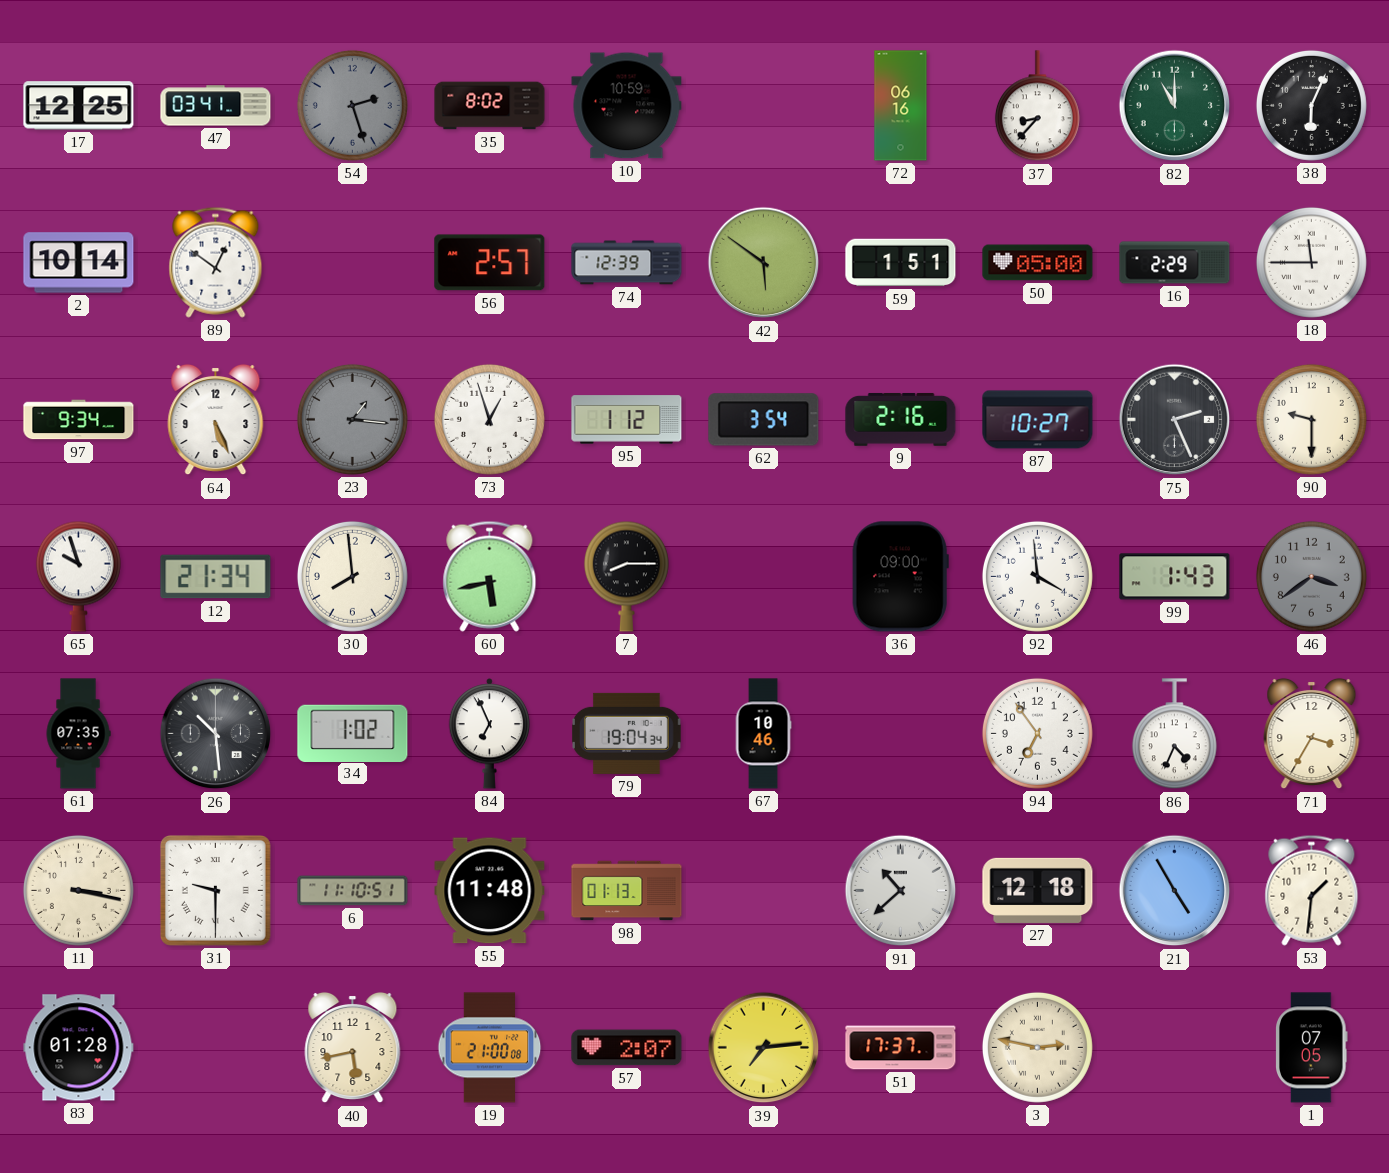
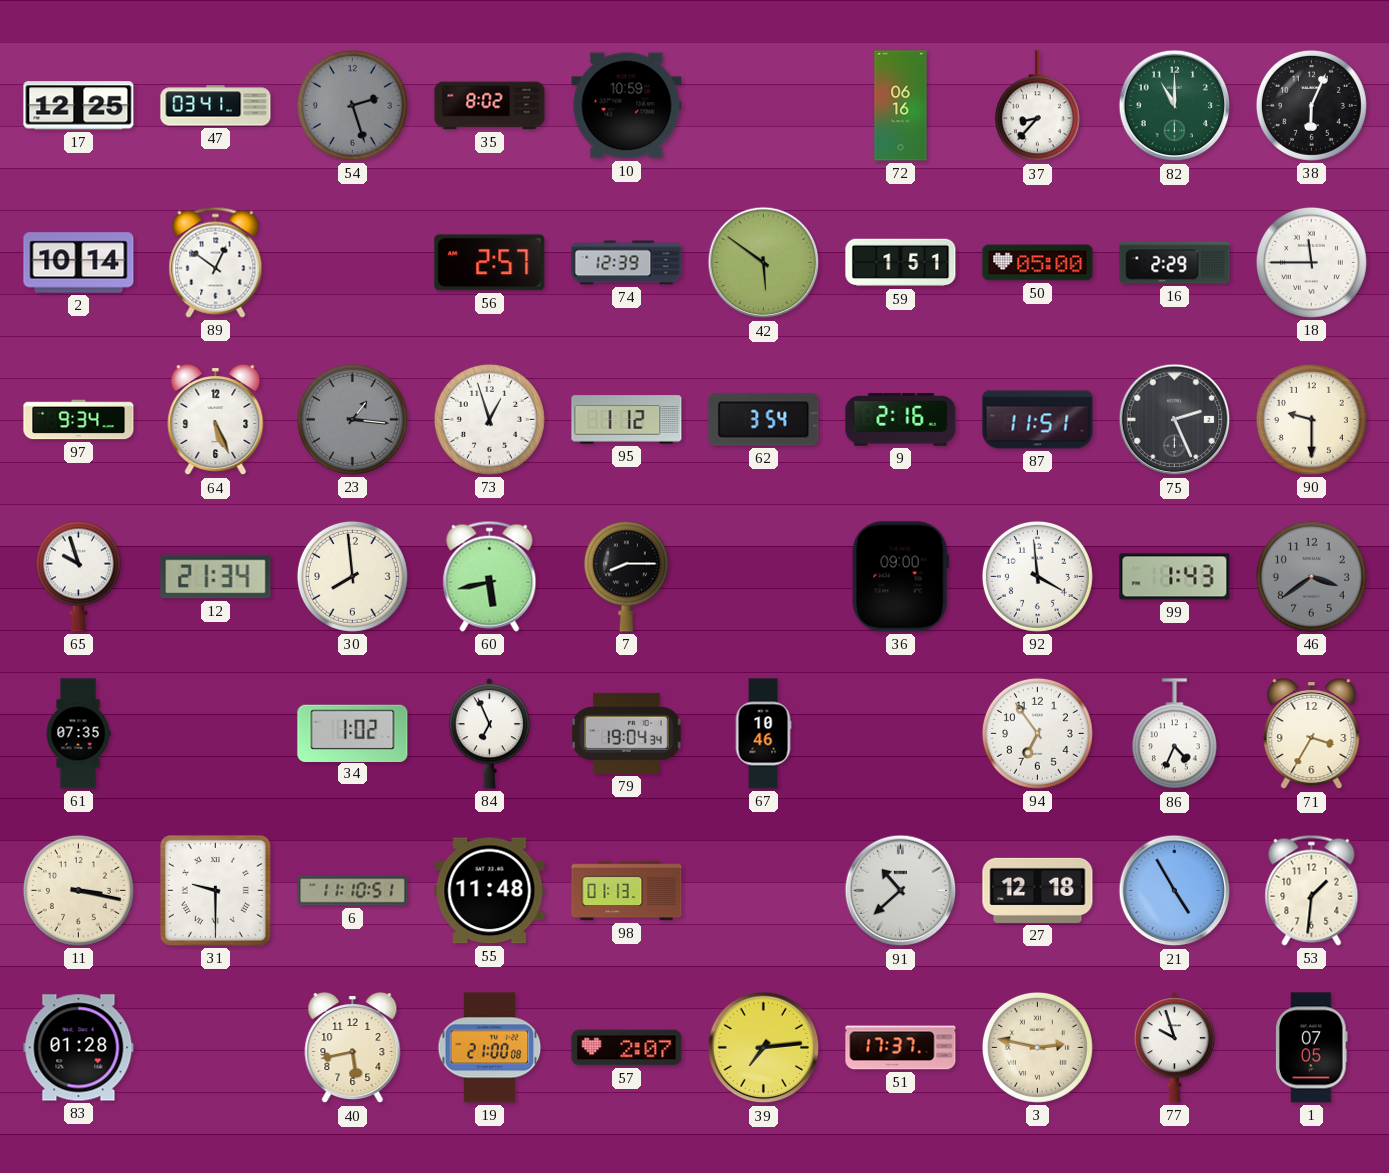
87: 10:27 -> 11:51
26: 10:29 -> none
77: none -> 9:57
